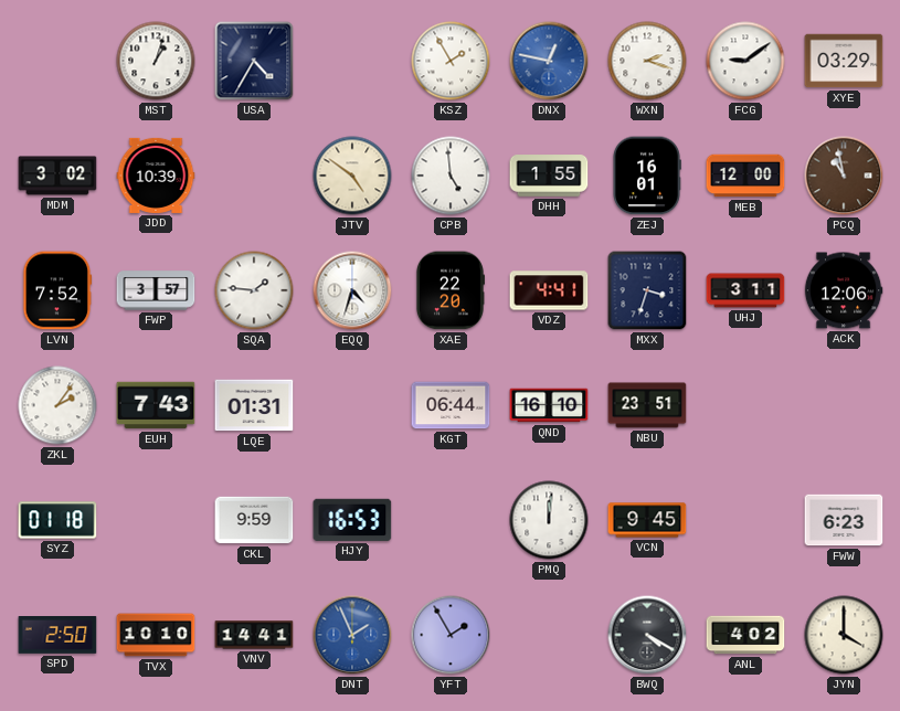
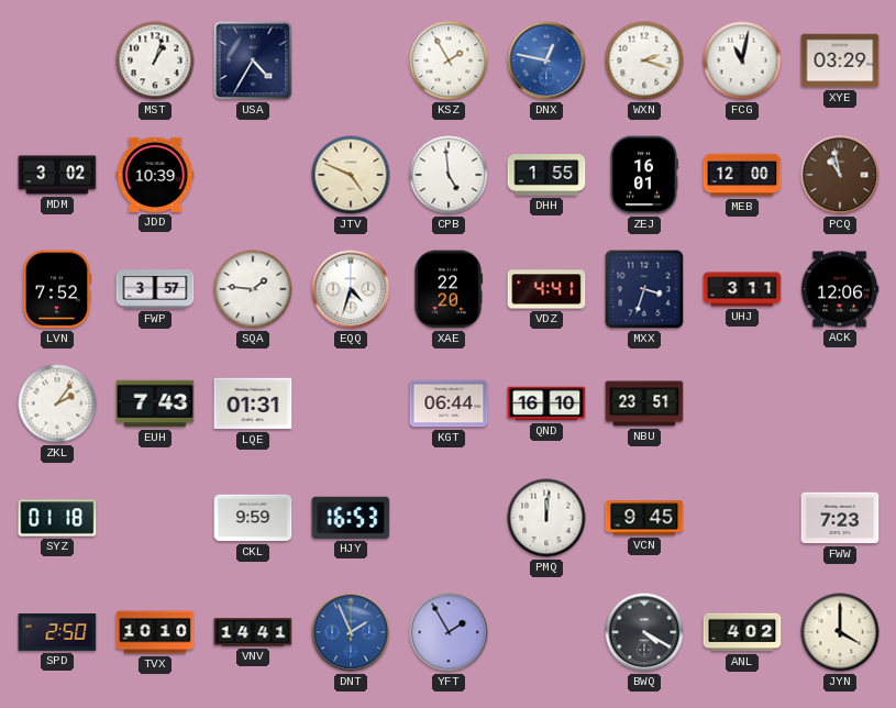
FCG: 9:09 -> 11:02
JTV: 4:51 -> 4:49
FWW: 6:23 -> 7:23
